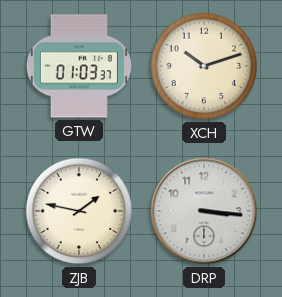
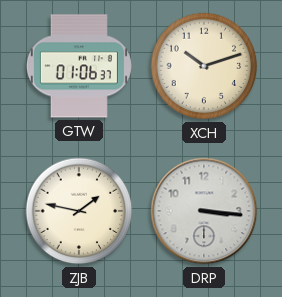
GTW: 01:03 -> 01:06
